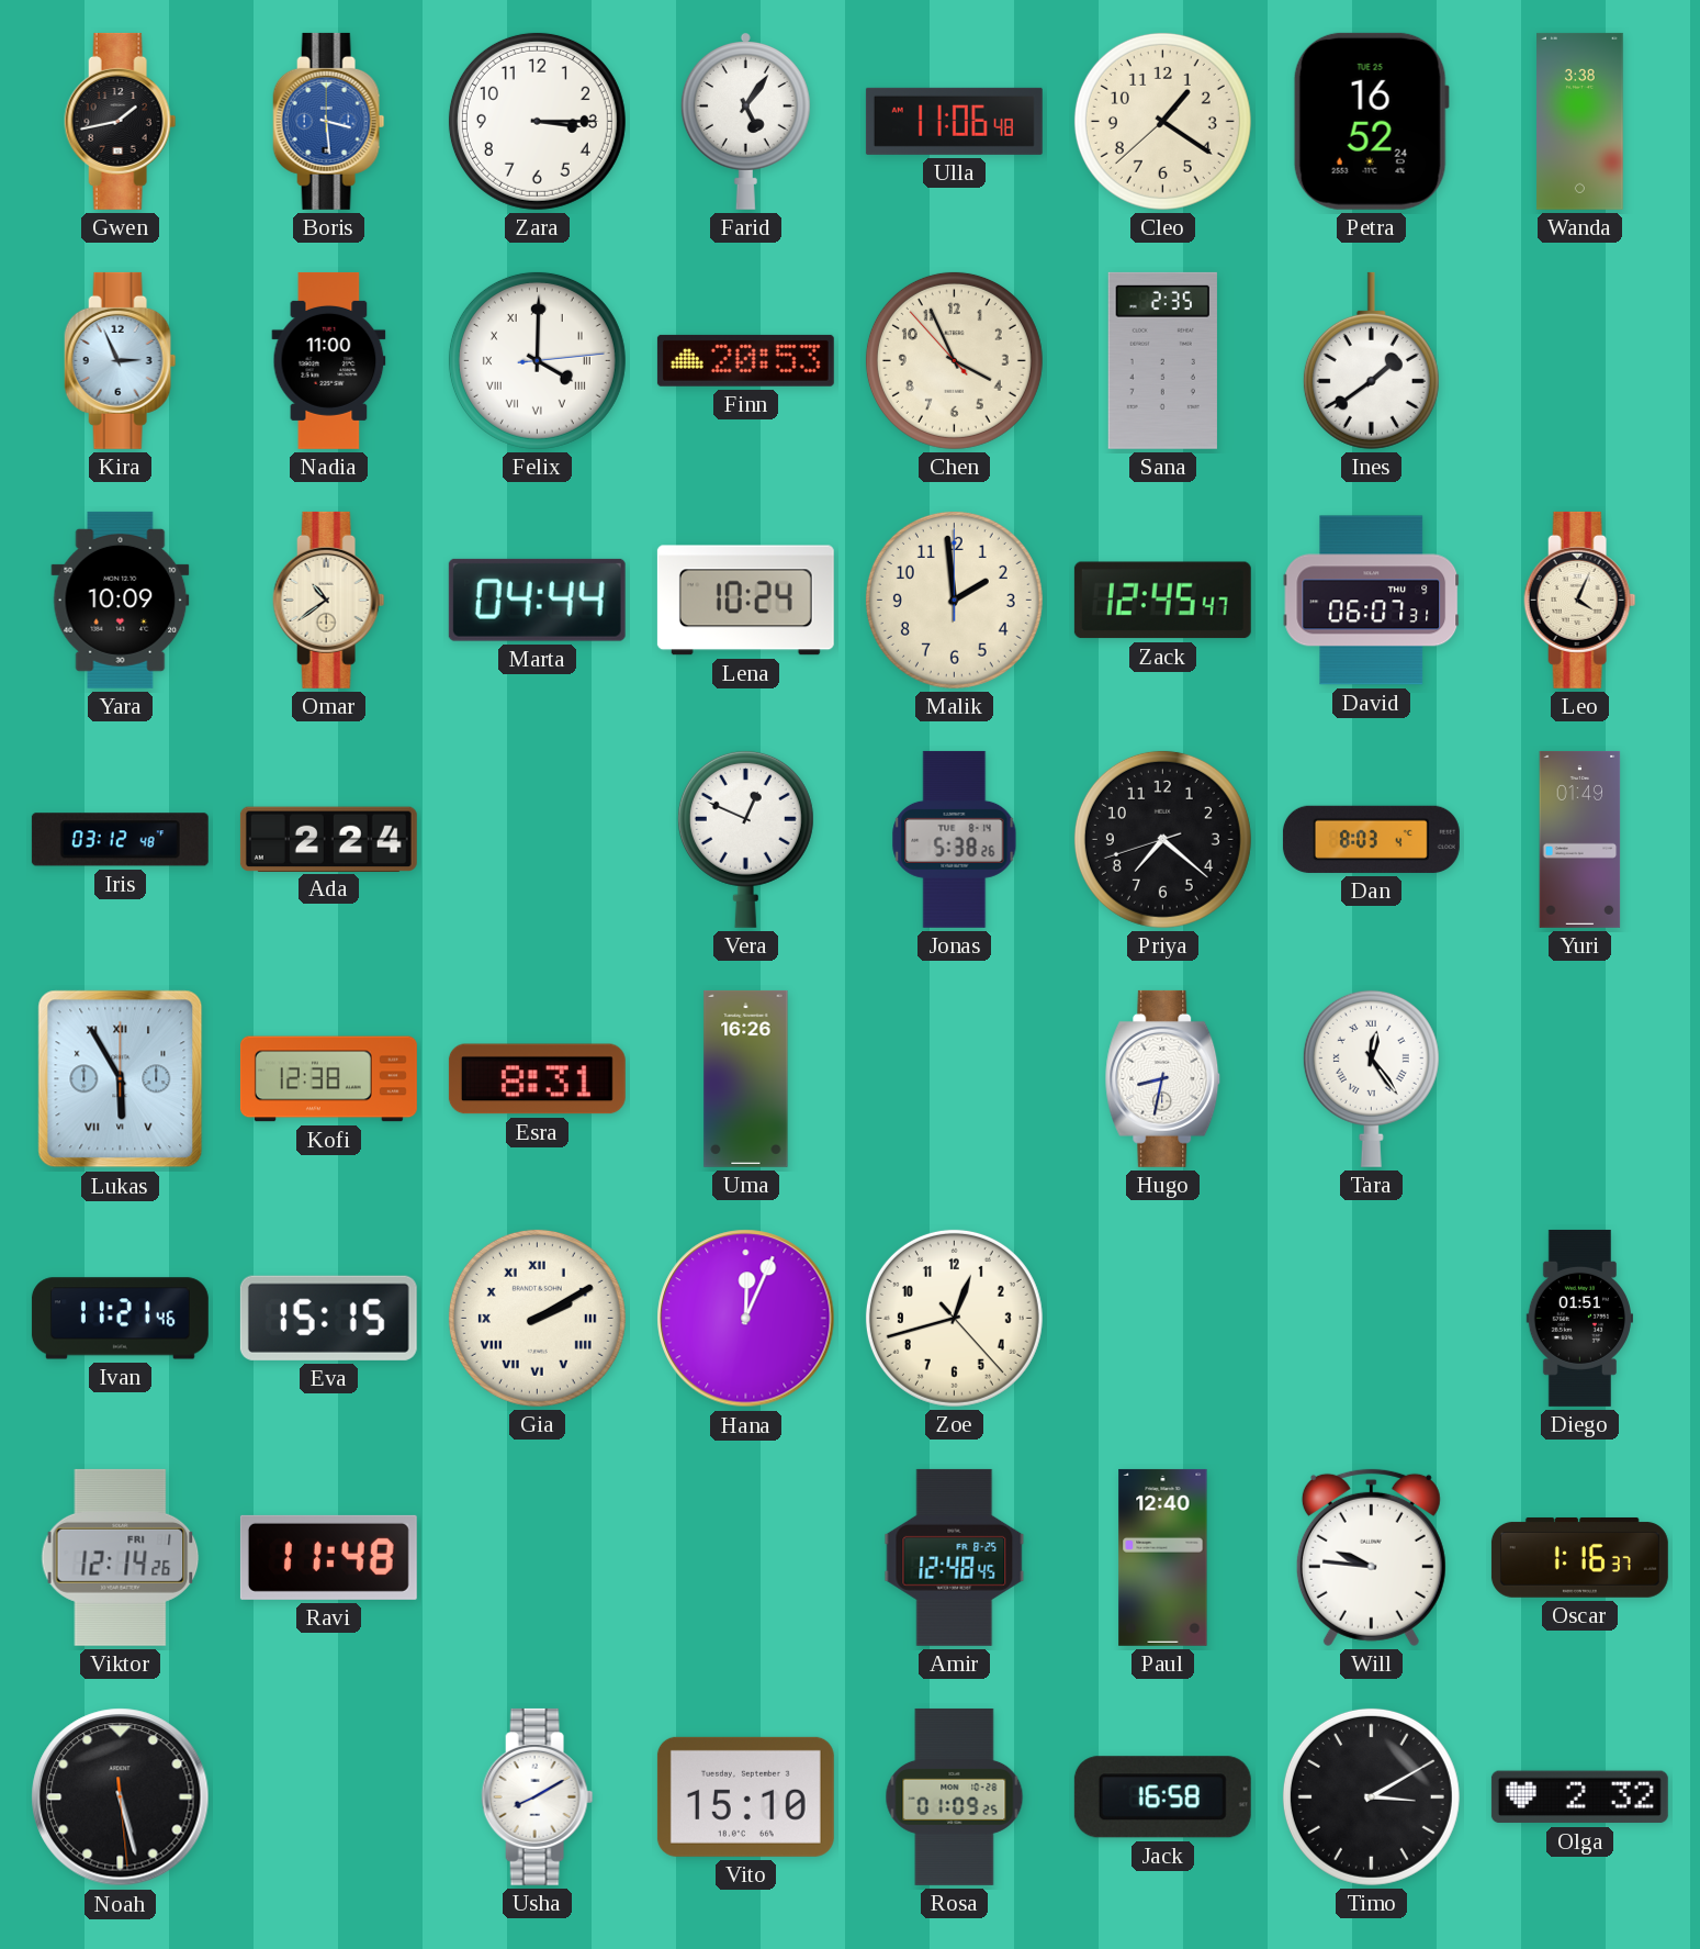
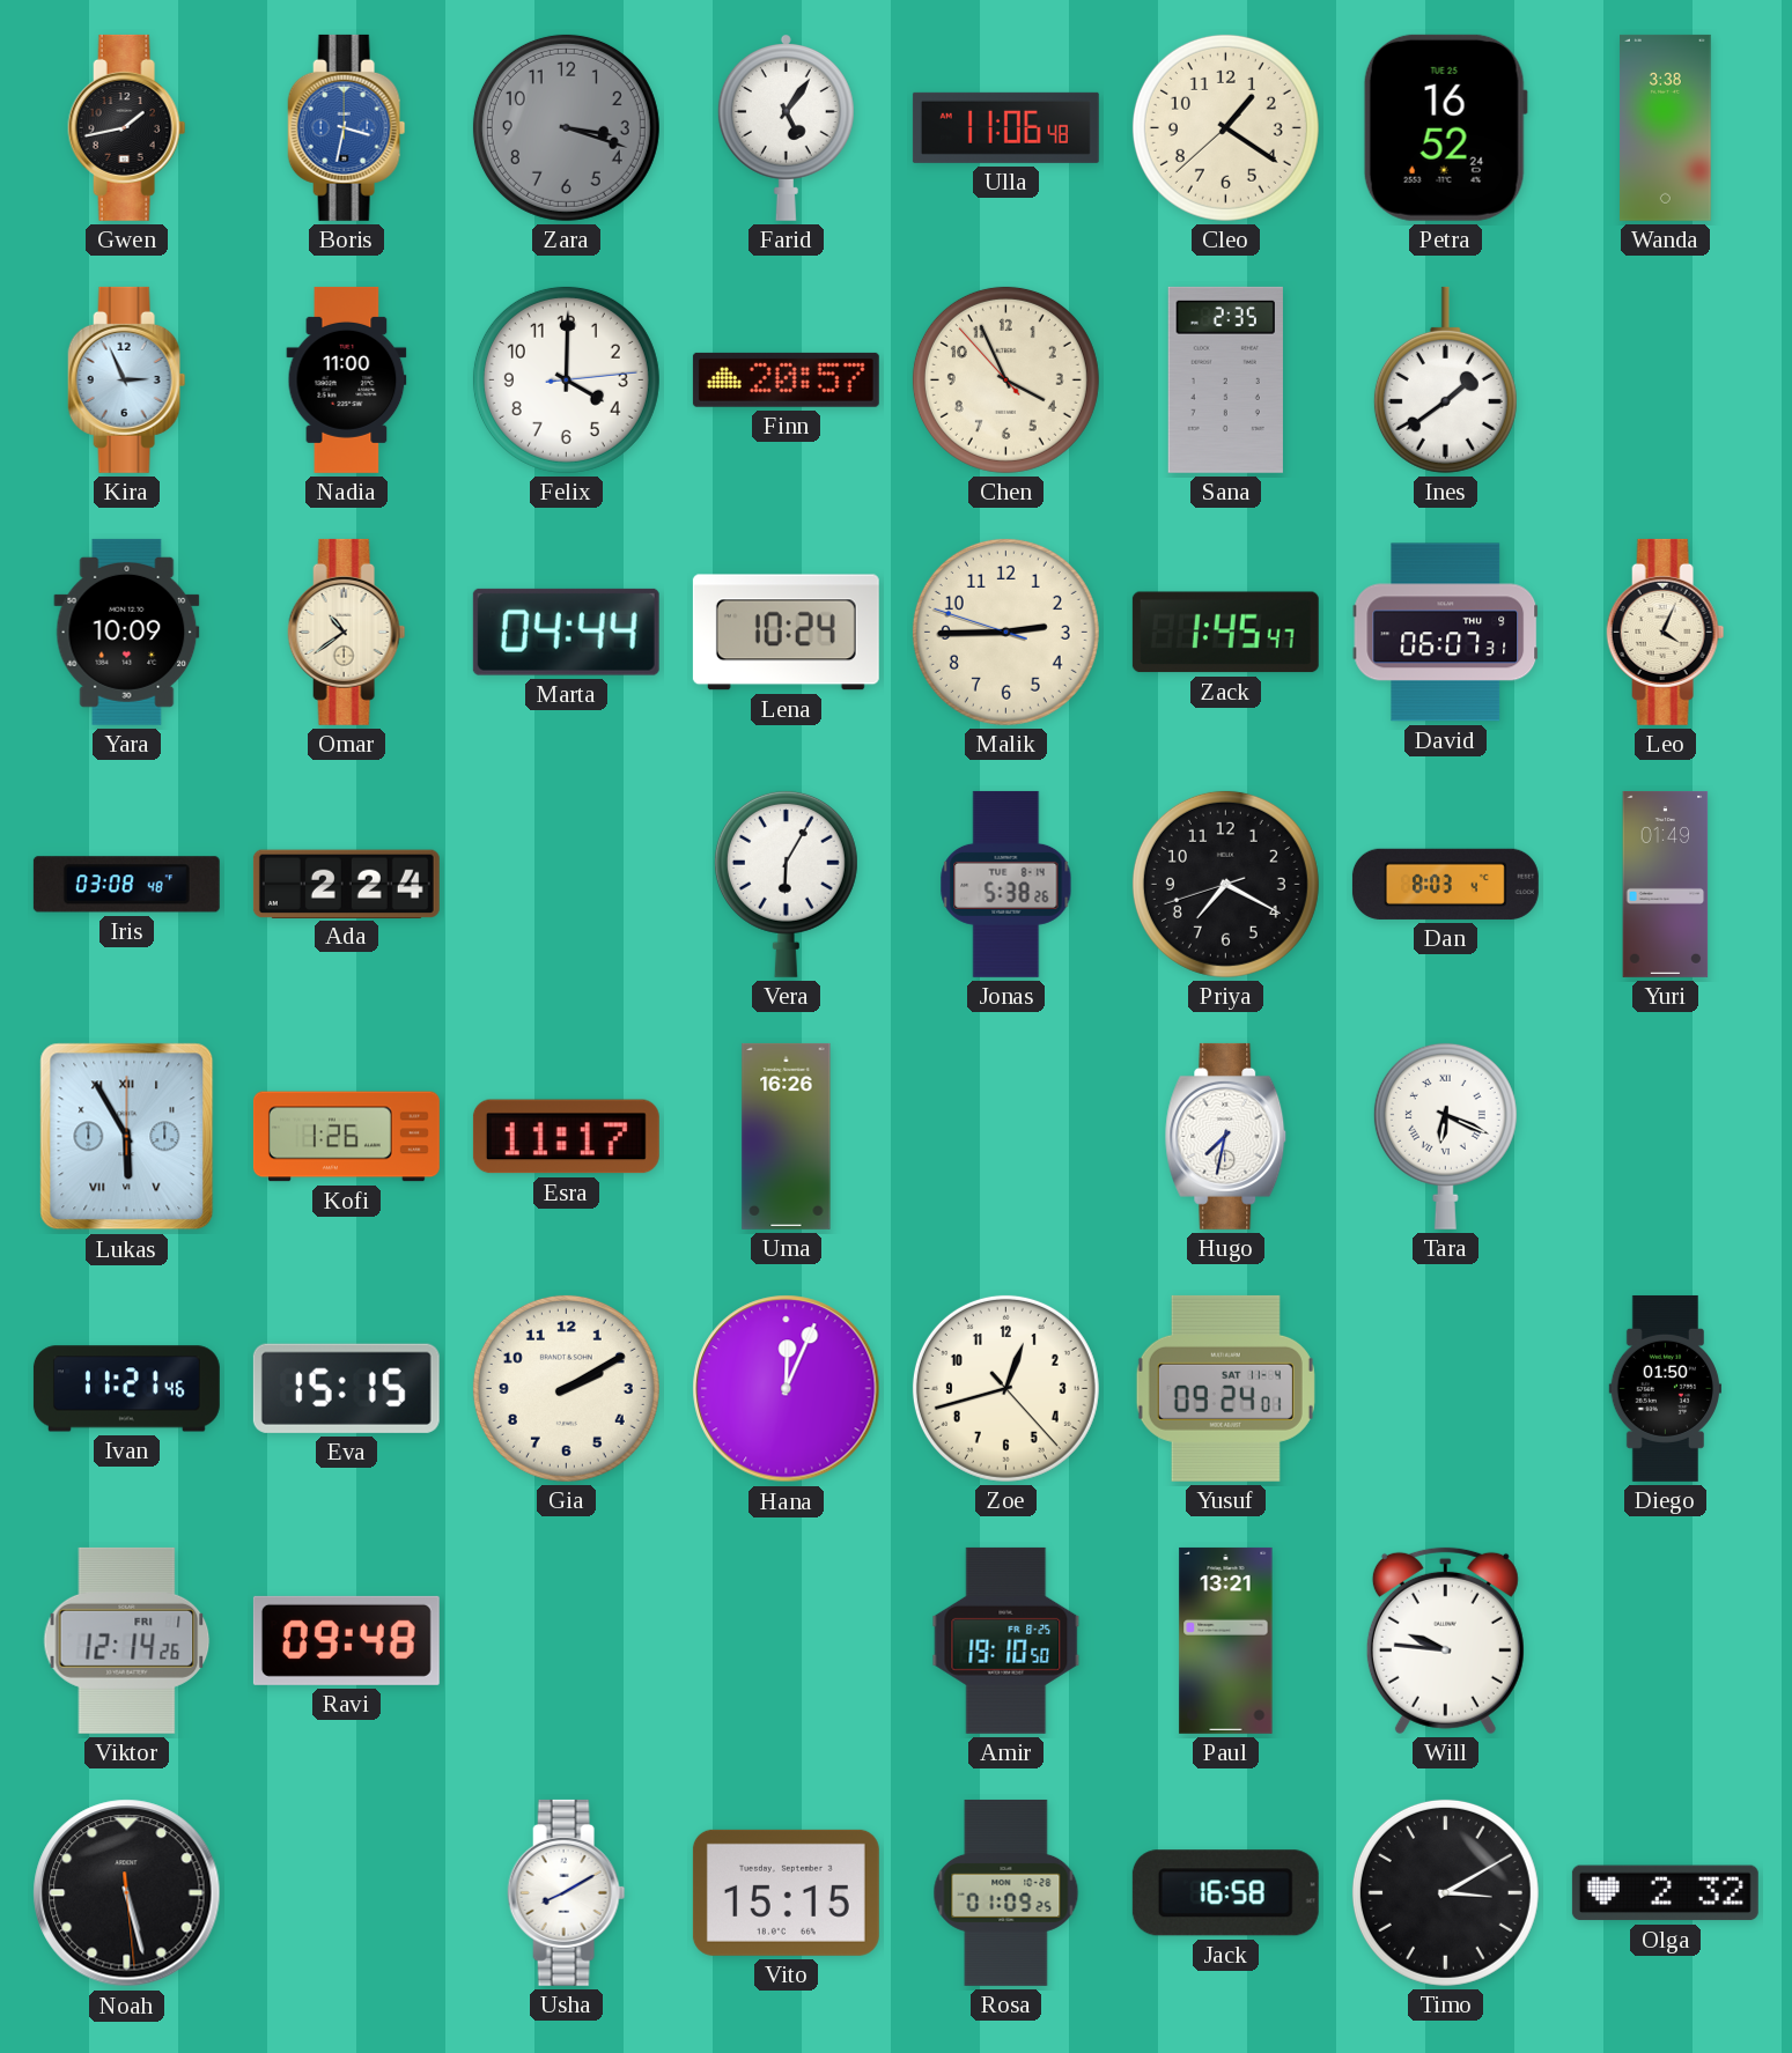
Boris: 3:29 -> 3:32
Zara: 3:15 -> 3:18
Zara dial: white -> grey
Felix numerals: Roman -> Arabic
Finn: 20:53 -> 20:57
Malik: 1:59 -> 2:44
Zack: 12:45 -> 1:45
Iris: 03:12 -> 03:08
Vera: 12:49 -> 6:05
Priya: 7:21 -> 7:19
Kofi: 12:38 -> 1:26
Esra: 8:31 -> 11:17
Hugo: 8:32 -> 7:32
Tara: 12:24 -> 6:19
Gia numerals: Roman -> Arabic
Yusuf: none -> 09:24
Diego: 01:51 -> 01:50
Ravi: 11:48 -> 09:48
Amir: 12:48 -> 19:10
Paul: 12:40 -> 13:21
Oscar: 1:16 -> none
Vito: 15:10 -> 15:15
